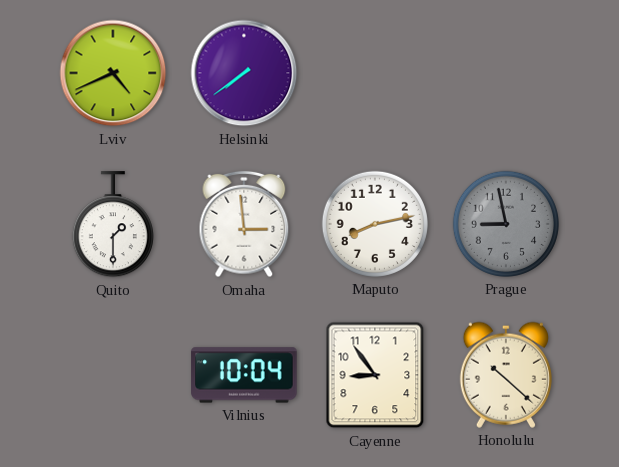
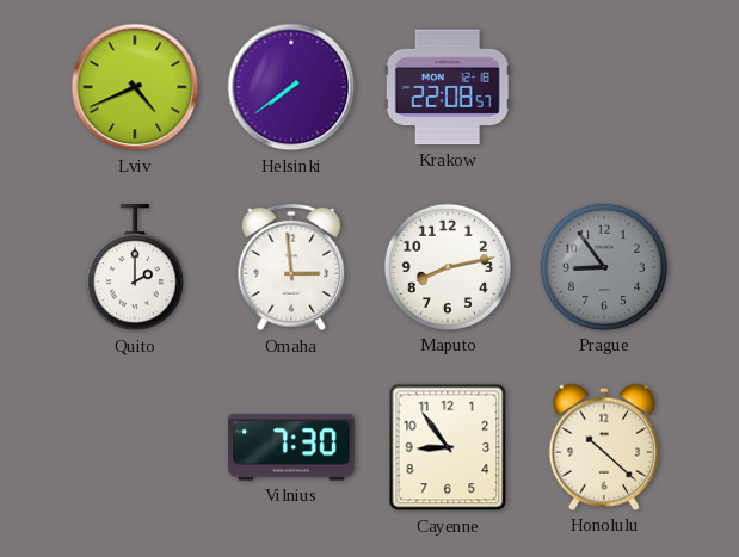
Krakow: none -> 22:08
Quito: 1:30 -> 2:00
Prague: 8:58 -> 8:54
Vilnius: 10:04 -> 7:30
